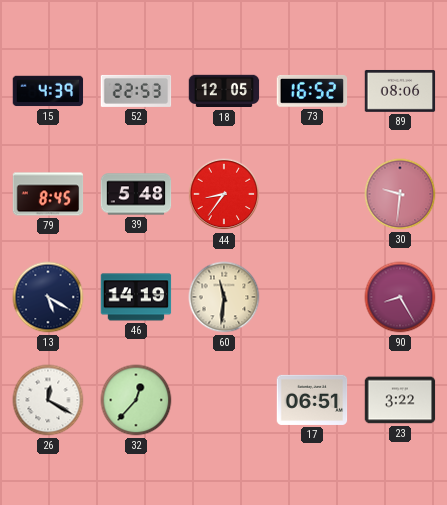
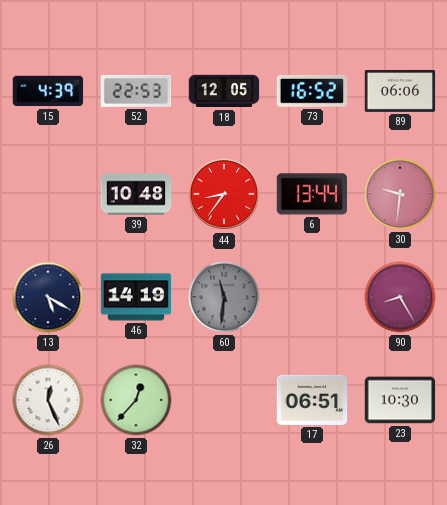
89: 08:06 -> 06:06
79: 8:45 -> none
39: 5:48 -> 10:48
6: none -> 13:44
60 dial: cream -> grey
26: 12:20 -> 12:26
23: 3:22 -> 10:30
